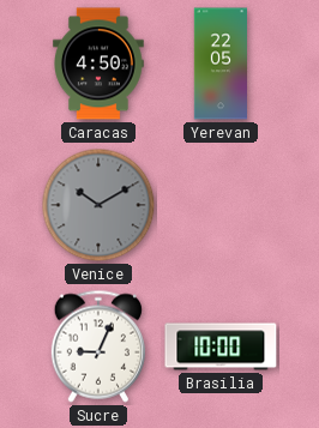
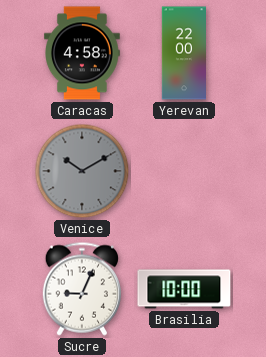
Caracas: 4:50 -> 4:58
Yerevan: 22:05 -> 22:00
